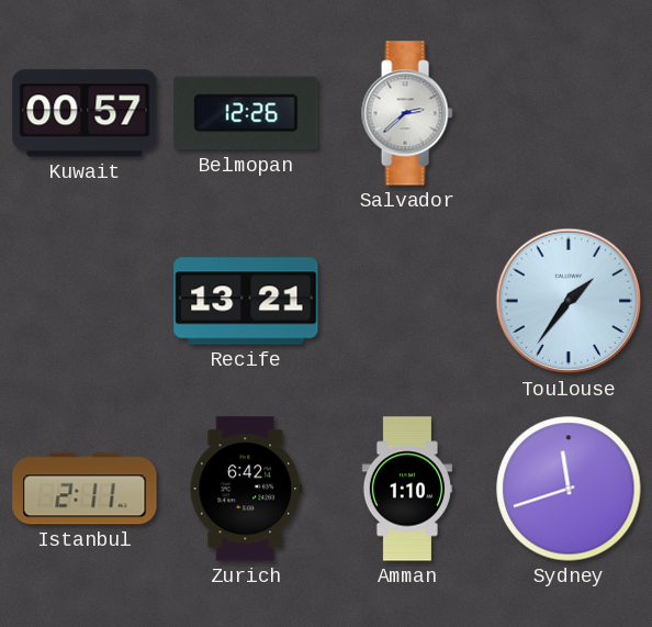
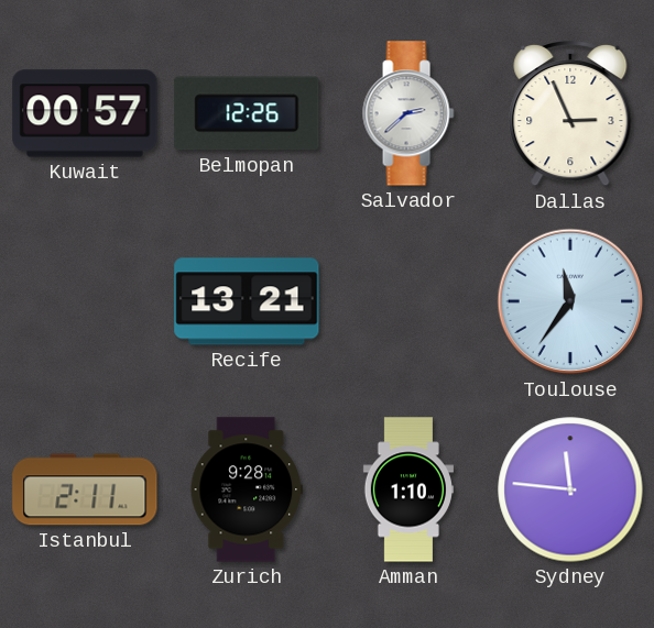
Dallas: none -> 2:56
Toulouse: 1:36 -> 11:36
Zurich: 6:42 -> 9:28
Sydney: 11:42 -> 11:46
